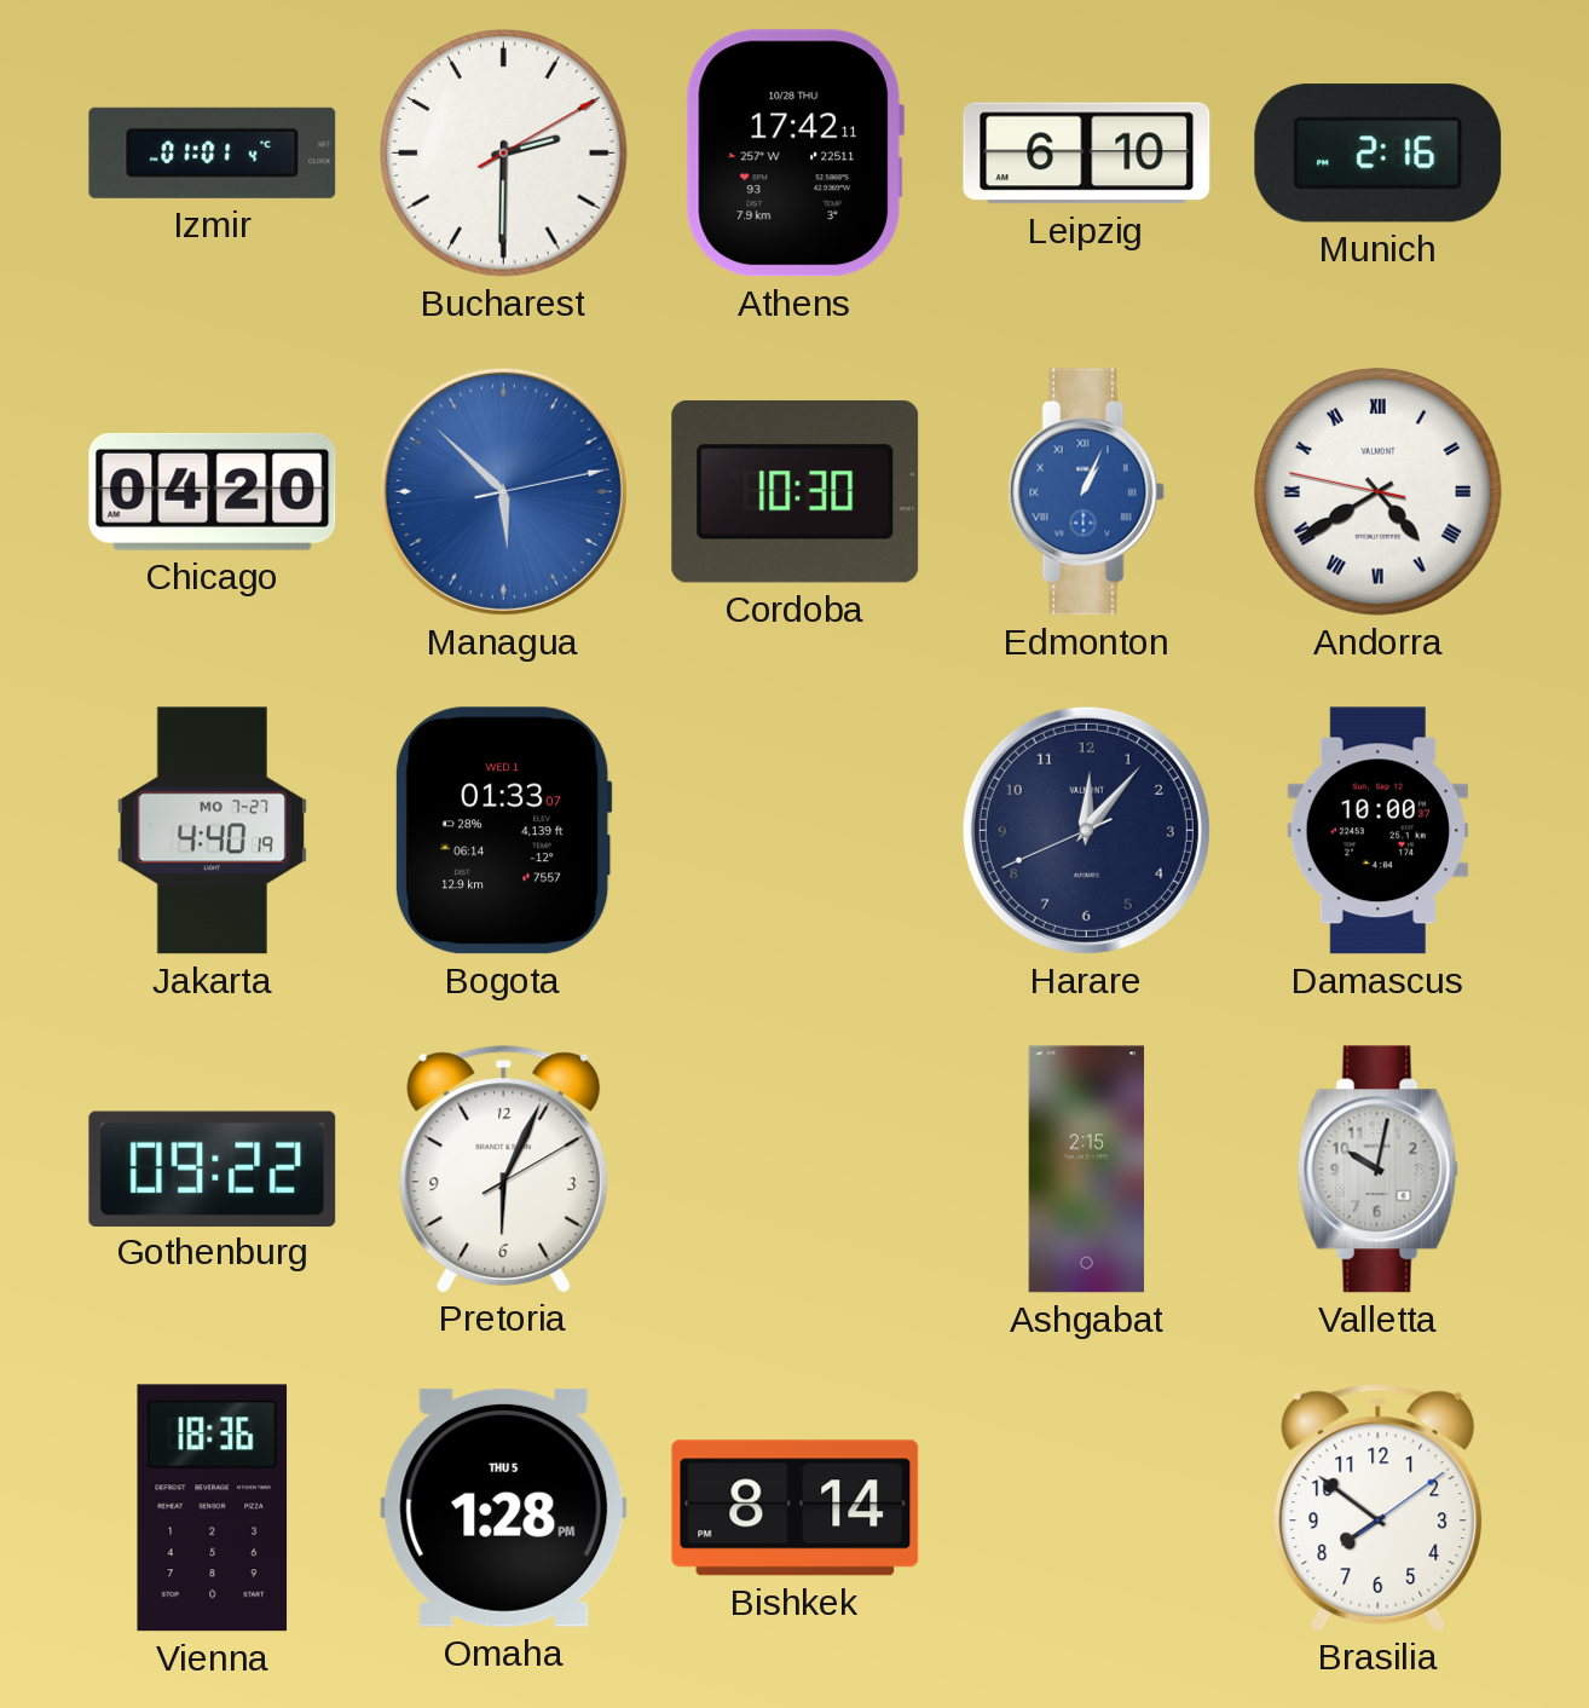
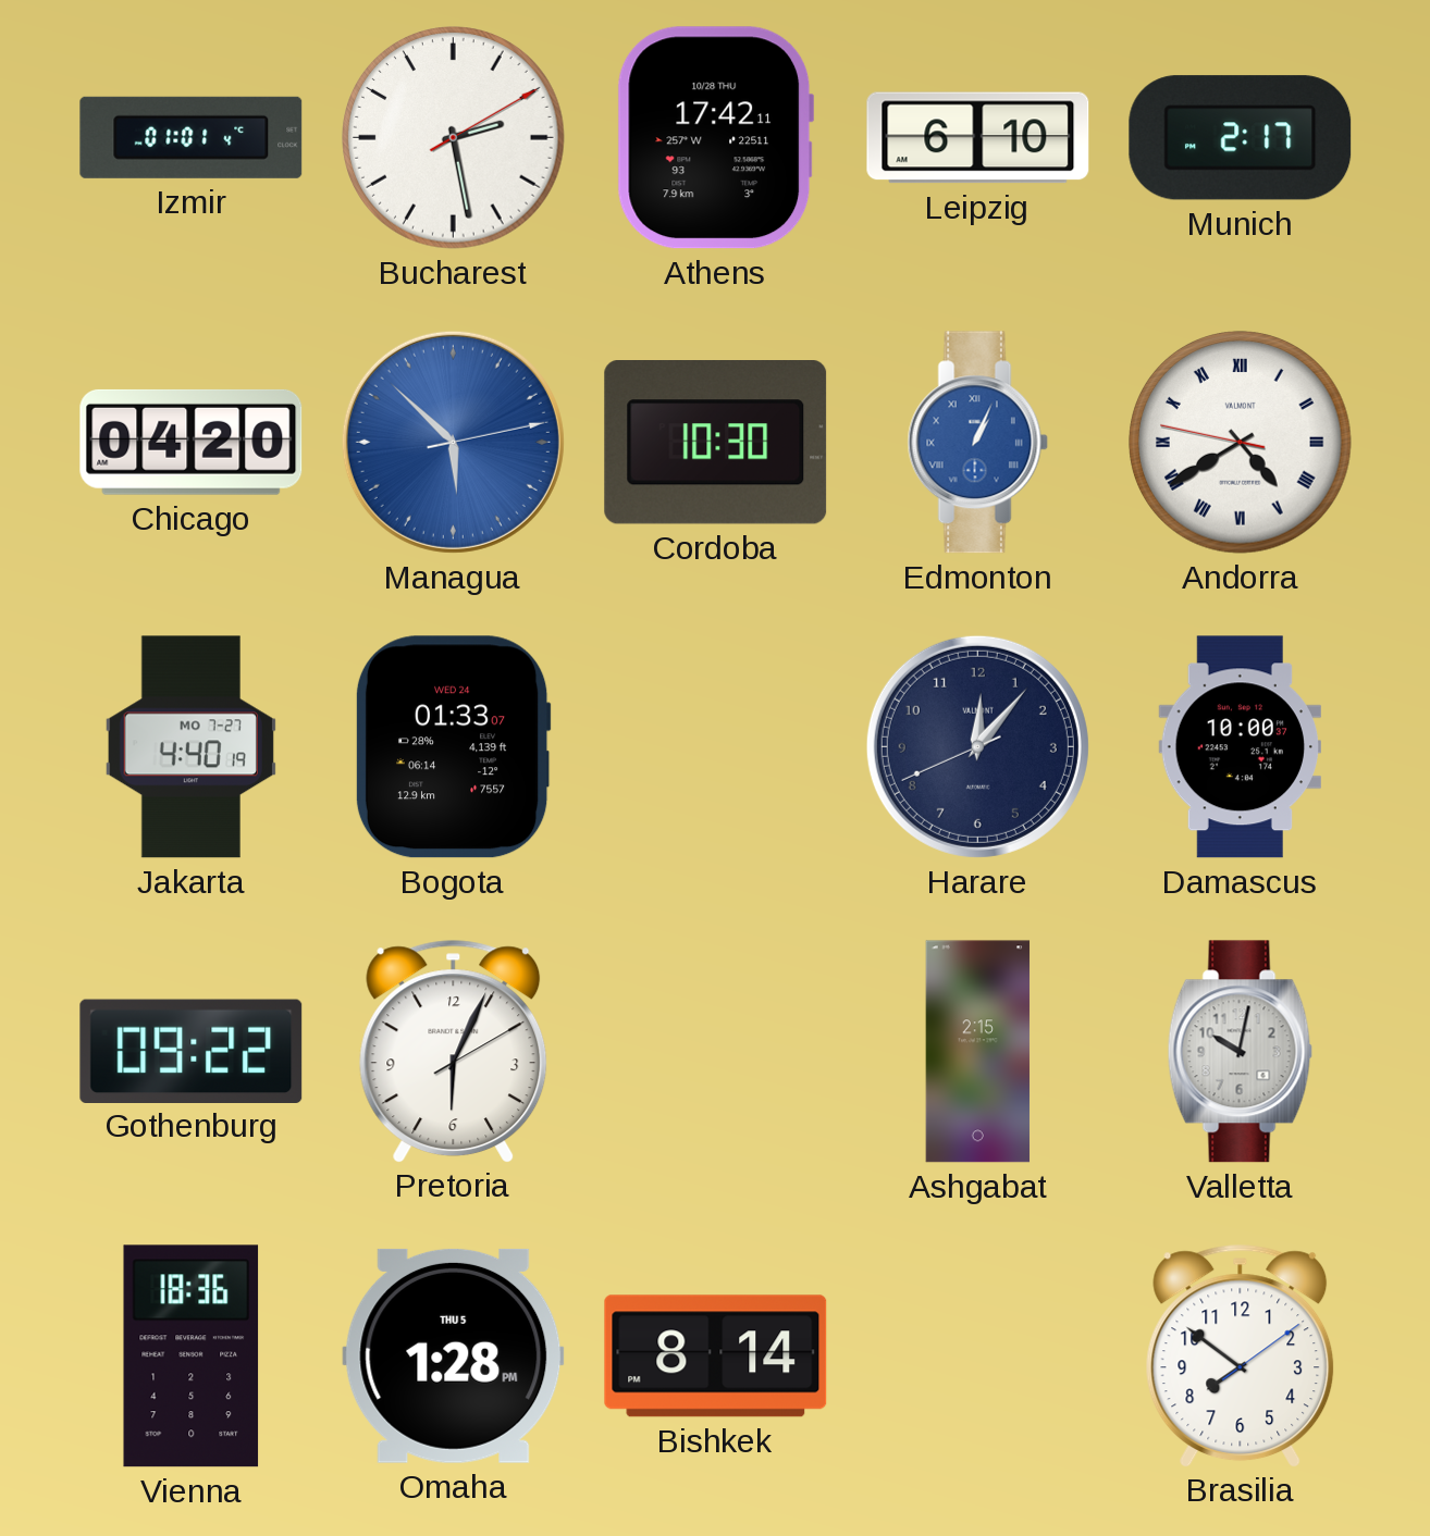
Bucharest: 2:30 -> 2:28
Munich: 2:16 -> 2:17
Bogota date: WED 1 -> WED 24
